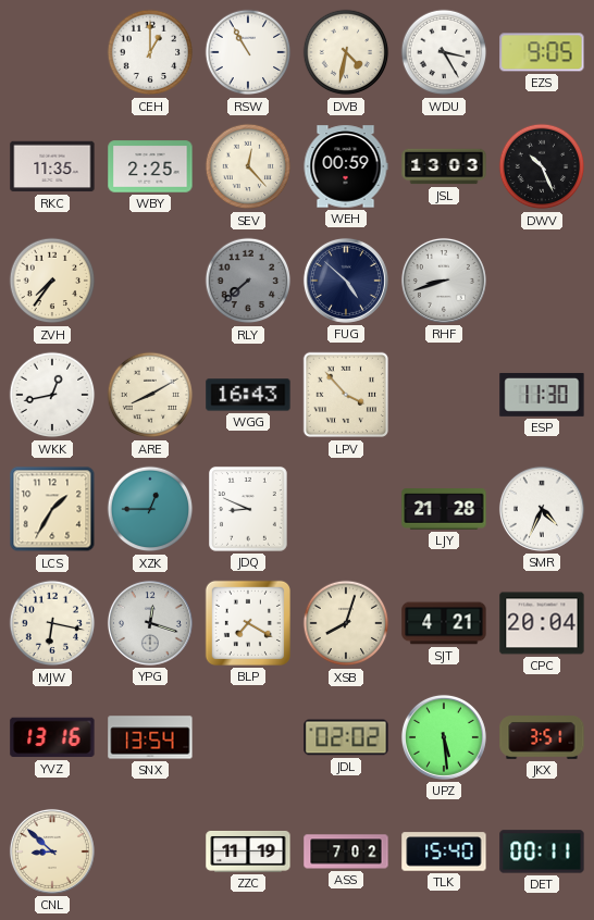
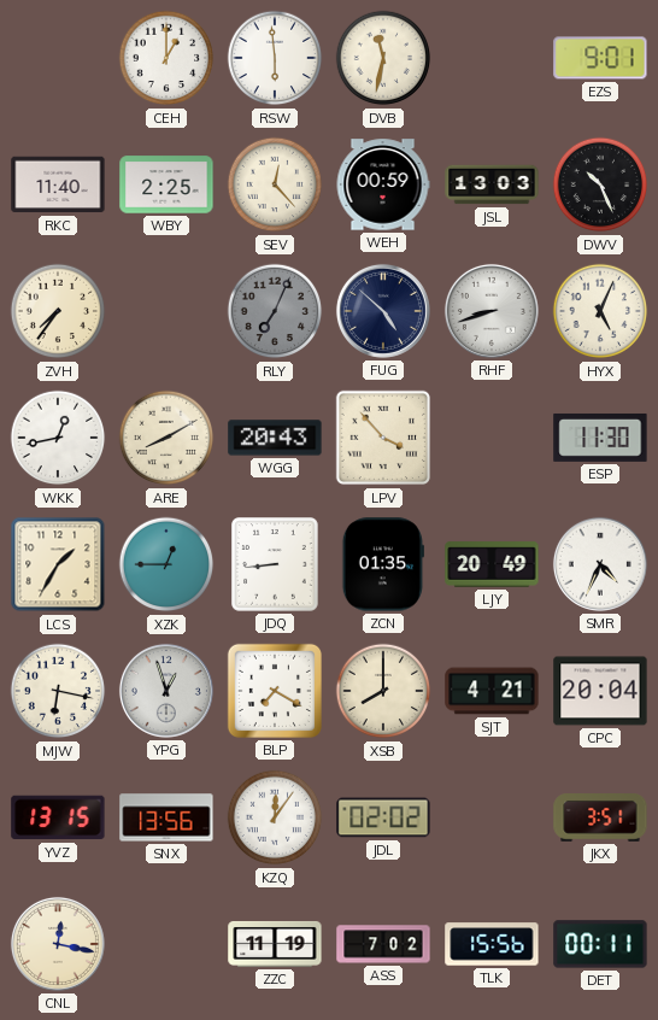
RSW: 10:55 -> 5:59
DVB: 4:32 -> 11:32
WDU: 3:25 -> none
EZS: 9:05 -> 9:01
RKC: 11:35 -> 11:40
RLY: 7:38 -> 7:04
HYX: none -> 5:04
WGG: 16:43 -> 20:43
JDQ: 8:49 -> 8:44
ZCN: none -> 01:35
LJY: 21:28 -> 20:49
YPG: 12:18 -> 12:57
XSB: 8:03 -> 8:00
YVZ: 13:16 -> 13:15
SNX: 13:54 -> 13:56
KZQ: none -> 12:06
UPZ: 5:29 -> none
CNL: 8:52 -> 12:17
TLK: 15:40 -> 15:56
